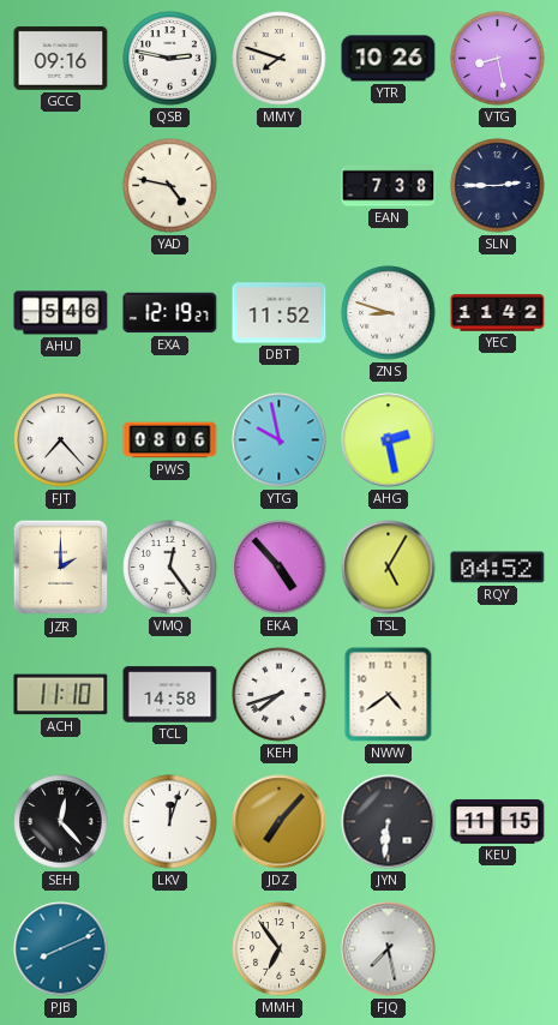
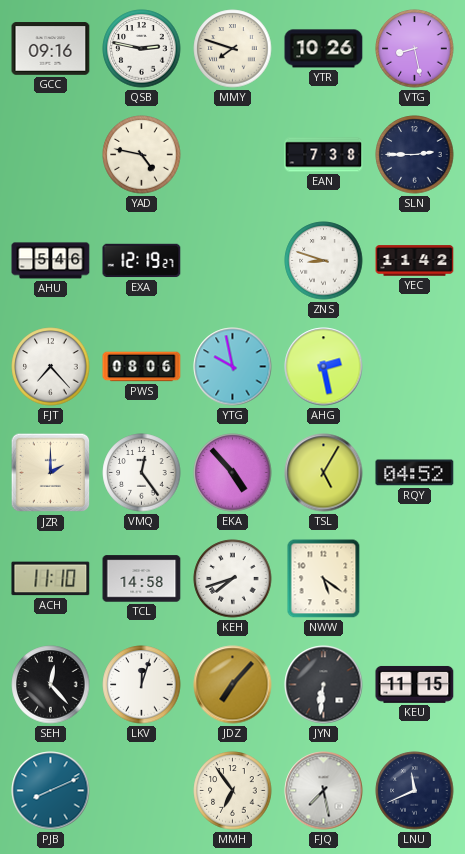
DBT: 11:52 -> none
NWW: 4:39 -> 5:21
LNU: none -> 11:41
